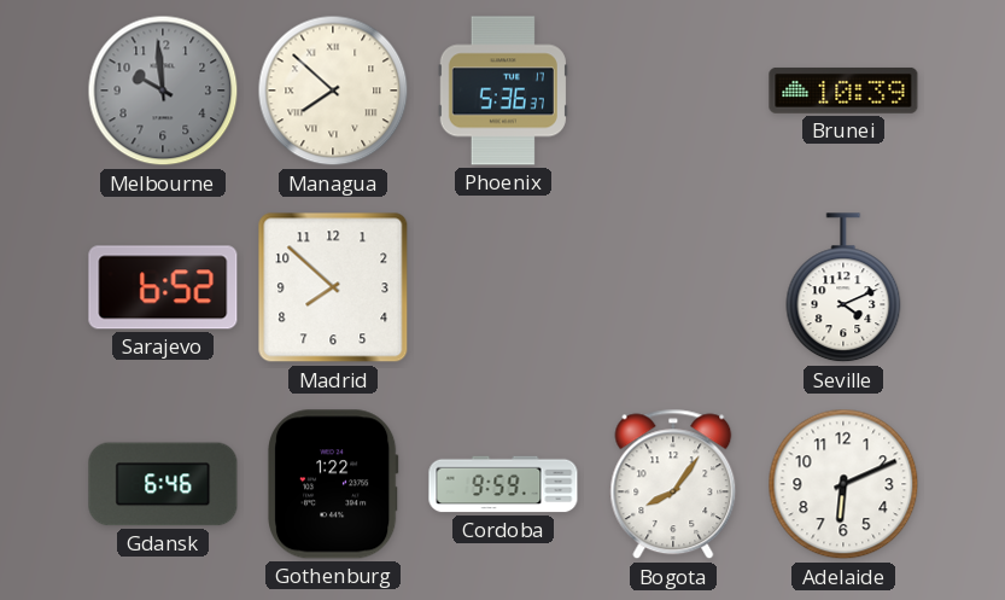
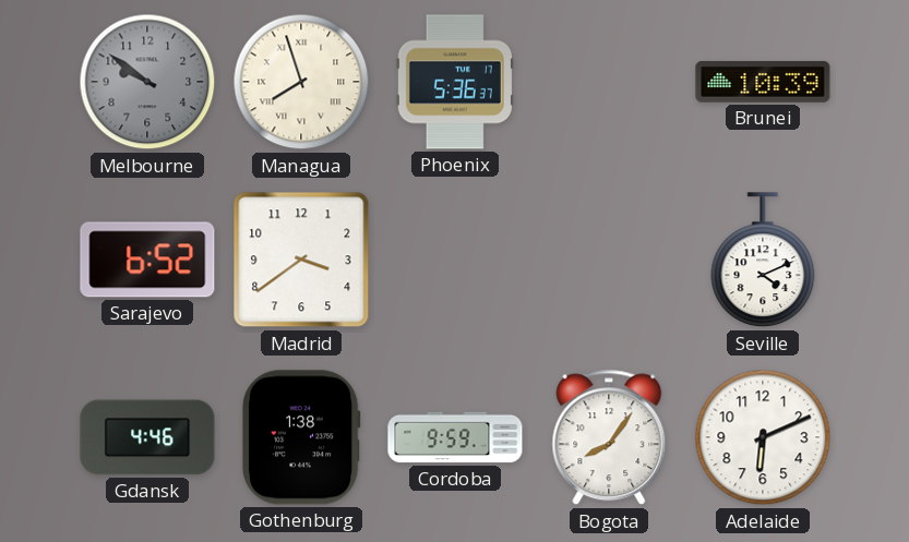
Melbourne: 9:59 -> 9:51
Managua: 7:52 -> 7:57
Madrid: 7:52 -> 3:39
Gdansk: 6:46 -> 4:46
Gothenburg: 1:22 -> 1:38
